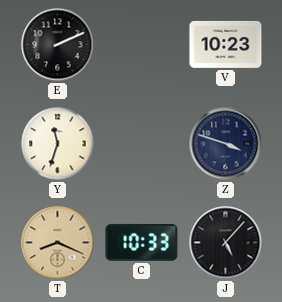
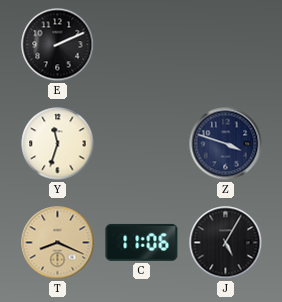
V: 10:23 -> none
C: 10:33 -> 11:06
J: 5:07 -> 5:05
